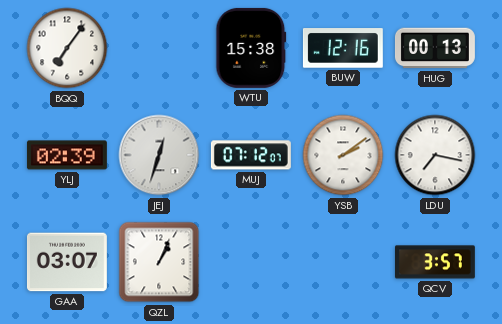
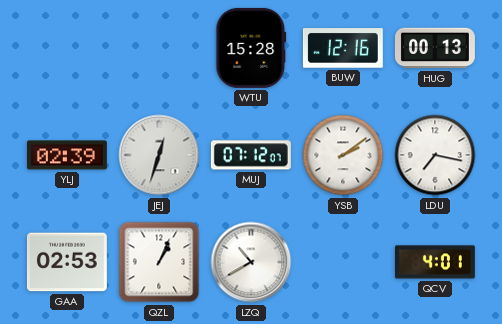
BQQ: 7:06 -> none
WTU: 15:38 -> 15:28
GAA: 03:07 -> 02:53
LZQ: none -> 10:40
QCV: 3:57 -> 4:01
